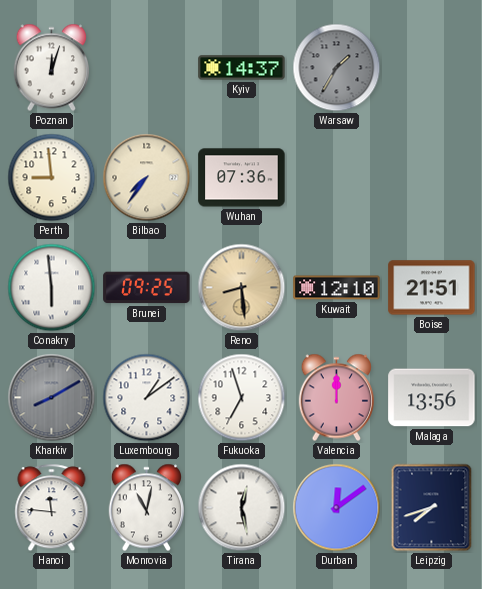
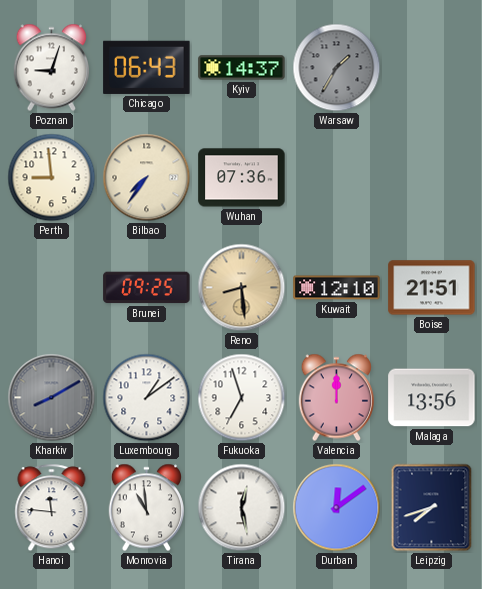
Poznan: 12:03 -> 9:03
Chicago: none -> 06:43
Conakry: 5:59 -> none
Monrovia: 11:02 -> 10:59
